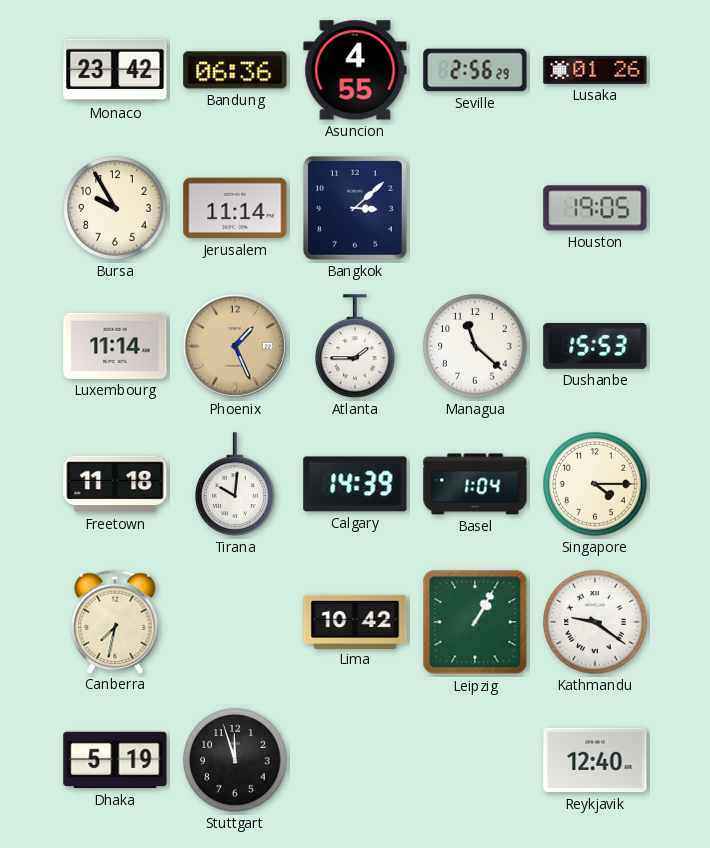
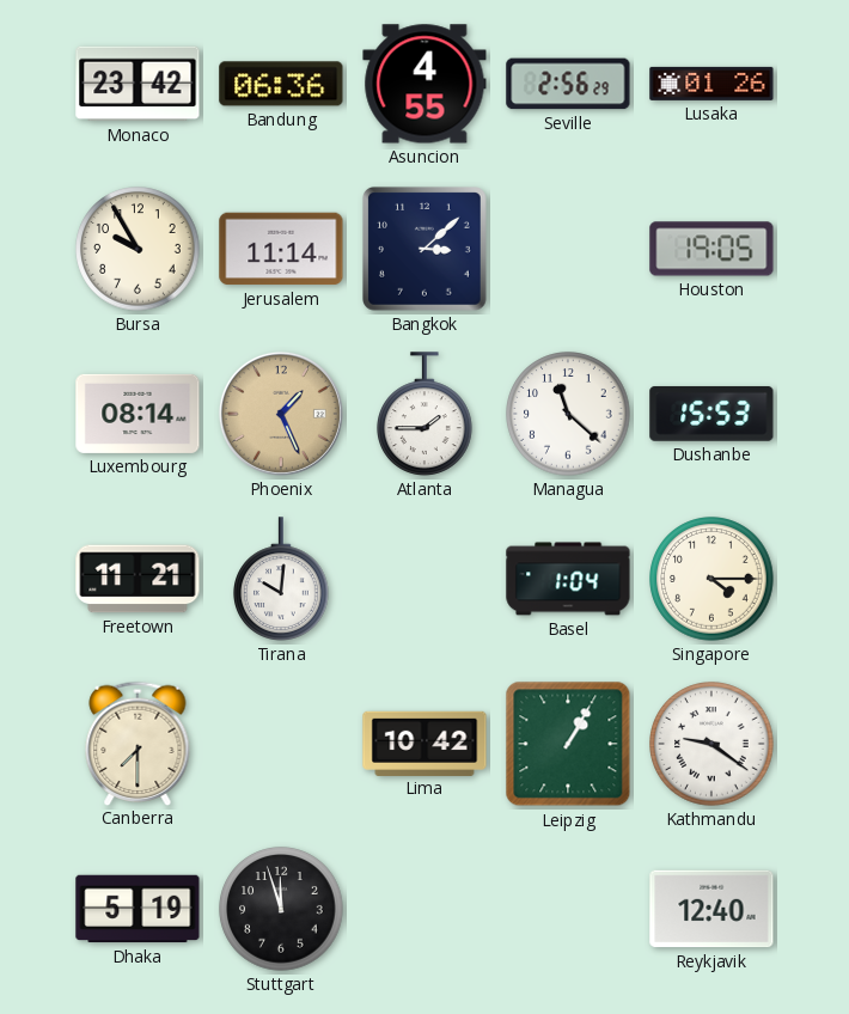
Luxembourg: 11:14 -> 08:14
Freetown: 11:18 -> 11:21
Calgary: 14:39 -> none
Canberra: 7:32 -> 7:30
